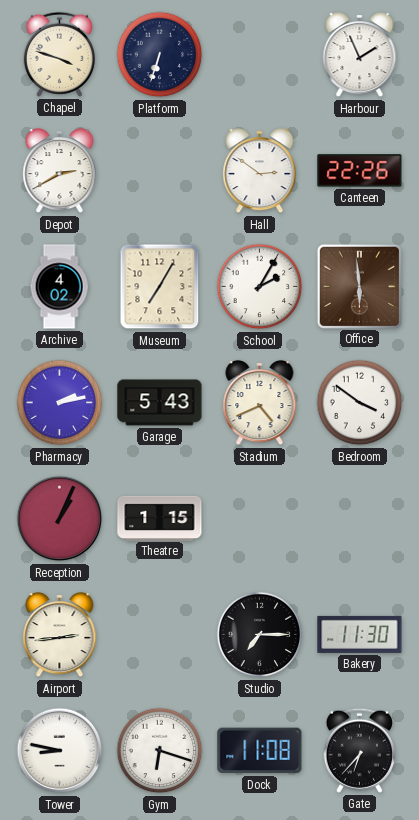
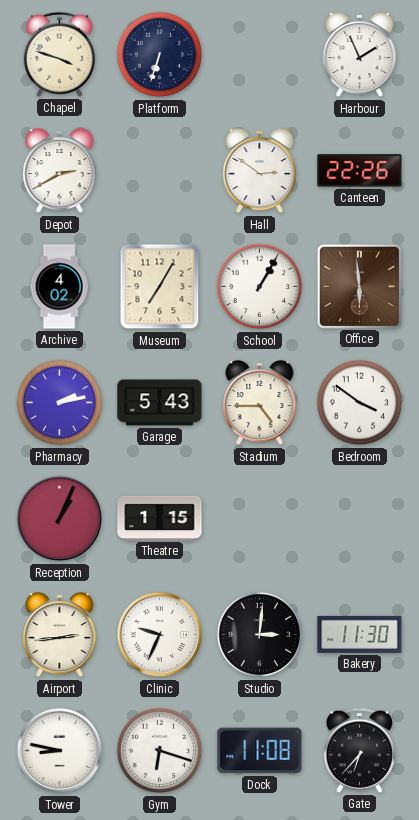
School: 2:05 -> 1:05
Stadium: 4:41 -> 4:45
Clinic: none -> 9:34
Studio: 7:15 -> 3:01
